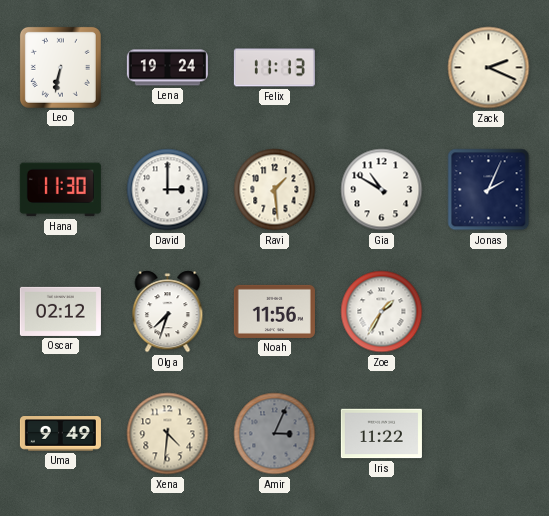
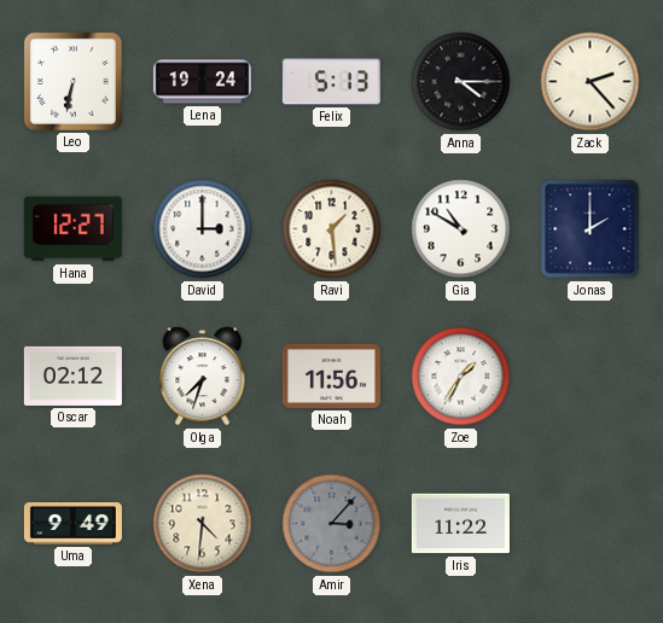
Felix: 11:13 -> 5:13
Anna: none -> 4:15
Zack: 2:19 -> 2:23
Hana: 11:30 -> 12:27
Jonas: 2:04 -> 2:00
Amir: 3:04 -> 3:07
